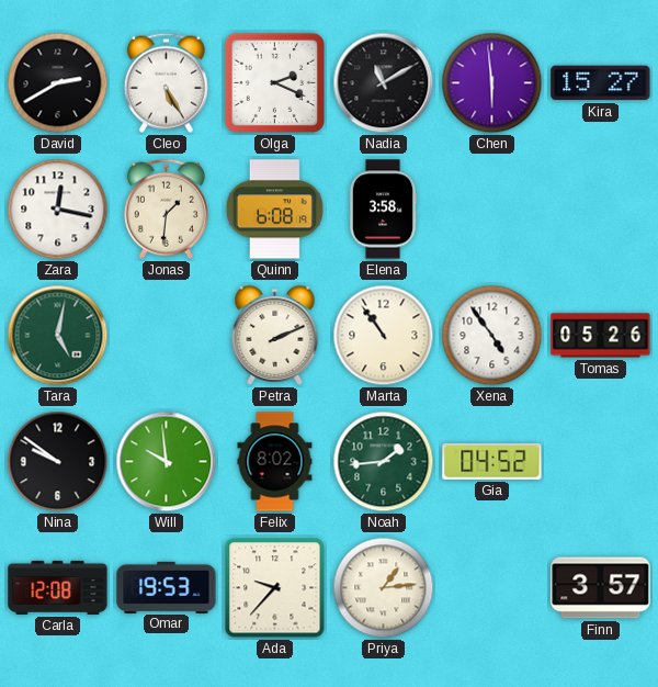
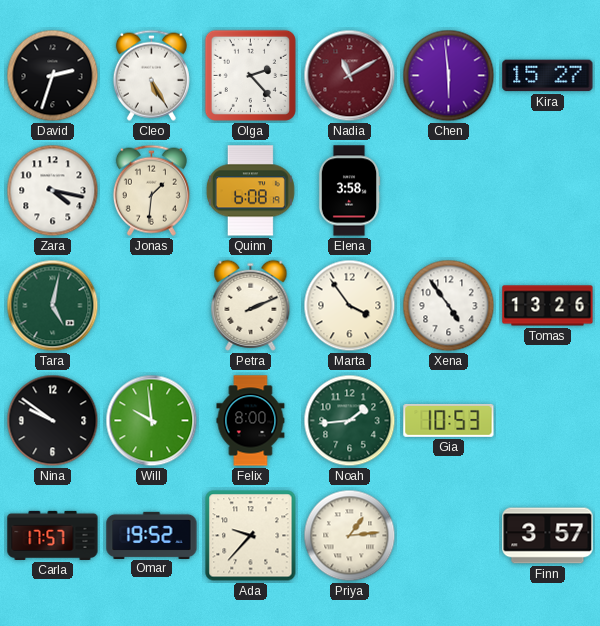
David: 2:40 -> 2:33
Olga: 2:19 -> 2:23
Nadia dial: black -> burgundy
Zara: 12:17 -> 4:17
Marta: 10:54 -> 3:54
Tomas: 05:26 -> 13:26
Felix: 8:02 -> 8:00
Gia: 04:52 -> 10:53
Carla: 12:08 -> 17:57
Omar: 19:53 -> 19:52
